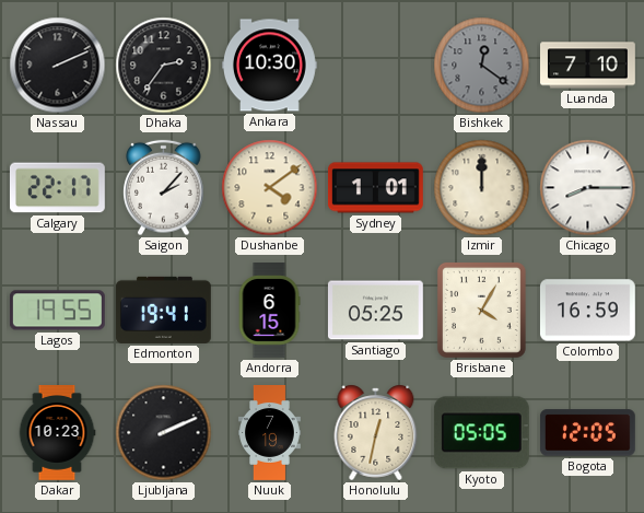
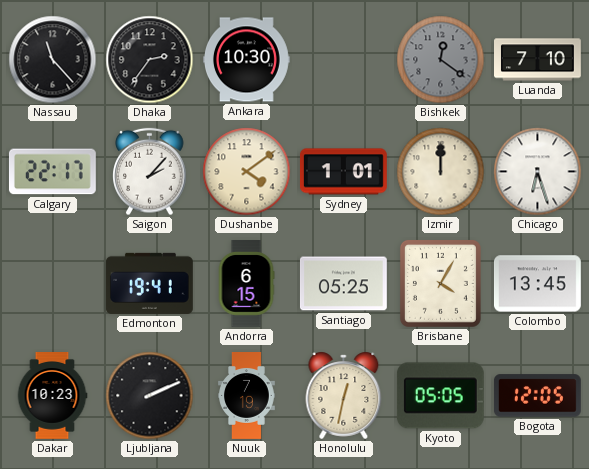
Nassau: 2:11 -> 11:23
Chicago: 8:15 -> 6:27
Lagos: 19:55 -> none
Colombo: 16:59 -> 13:45
